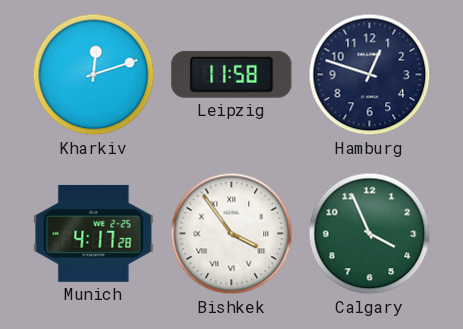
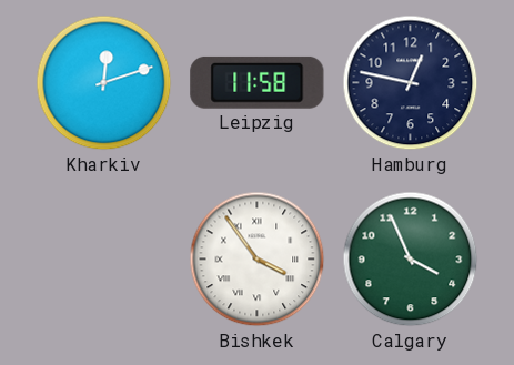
Hamburg: 12:48 -> 12:47
Munich: 4:17 -> none
